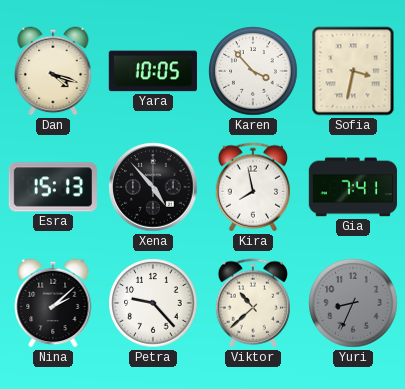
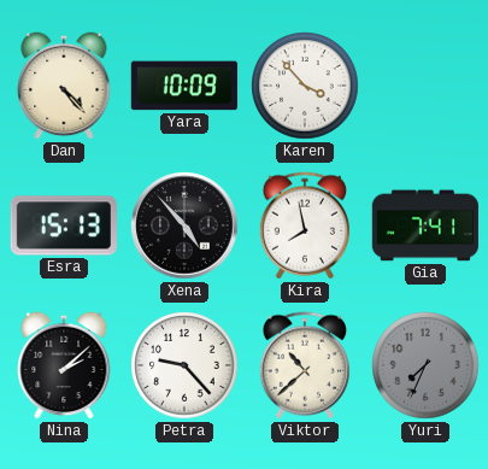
Dan: 4:18 -> 4:23
Yara: 10:05 -> 10:09
Sofia: 3:32 -> none
Yuri: 8:34 -> 7:34
